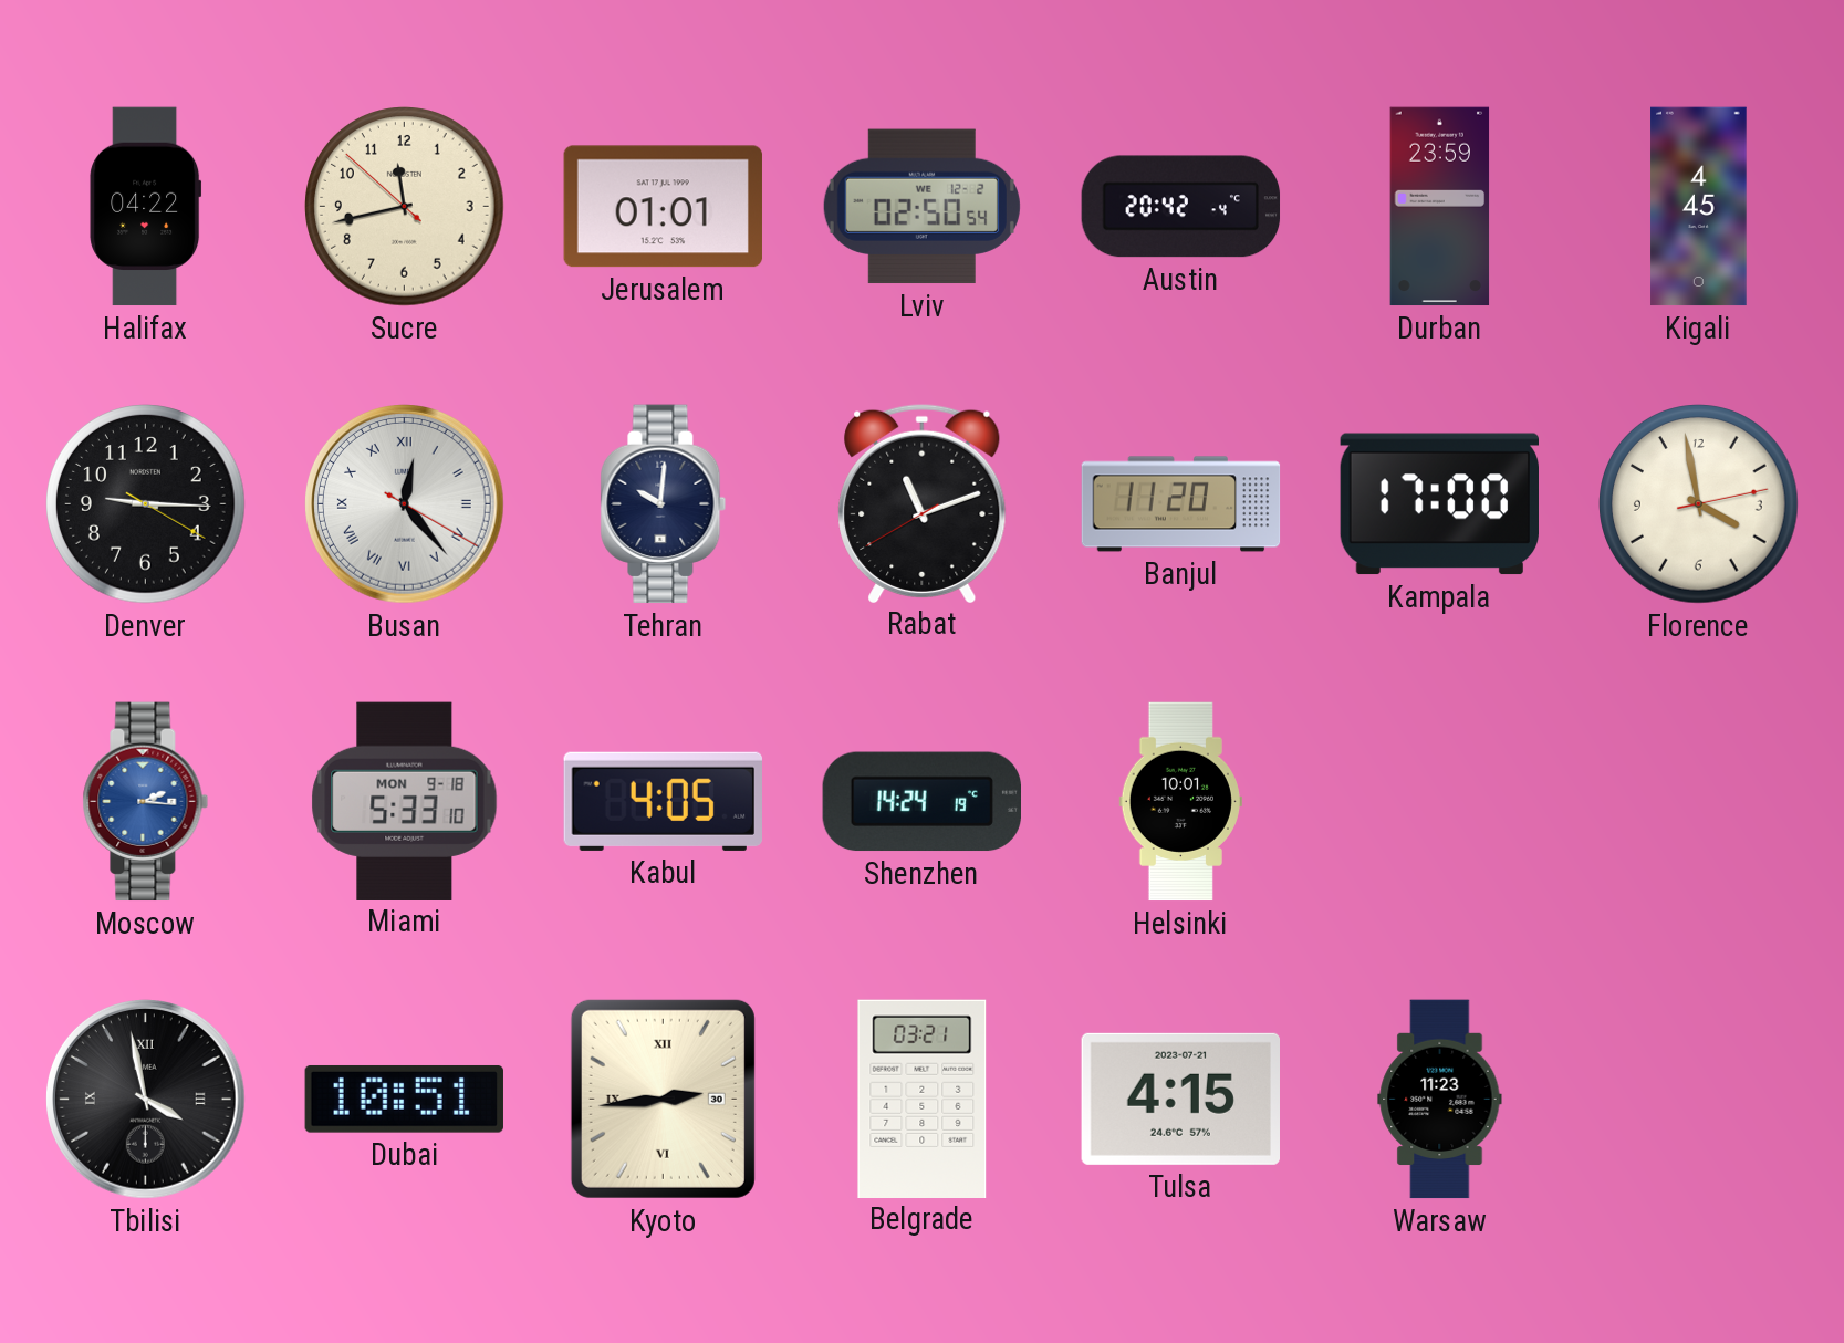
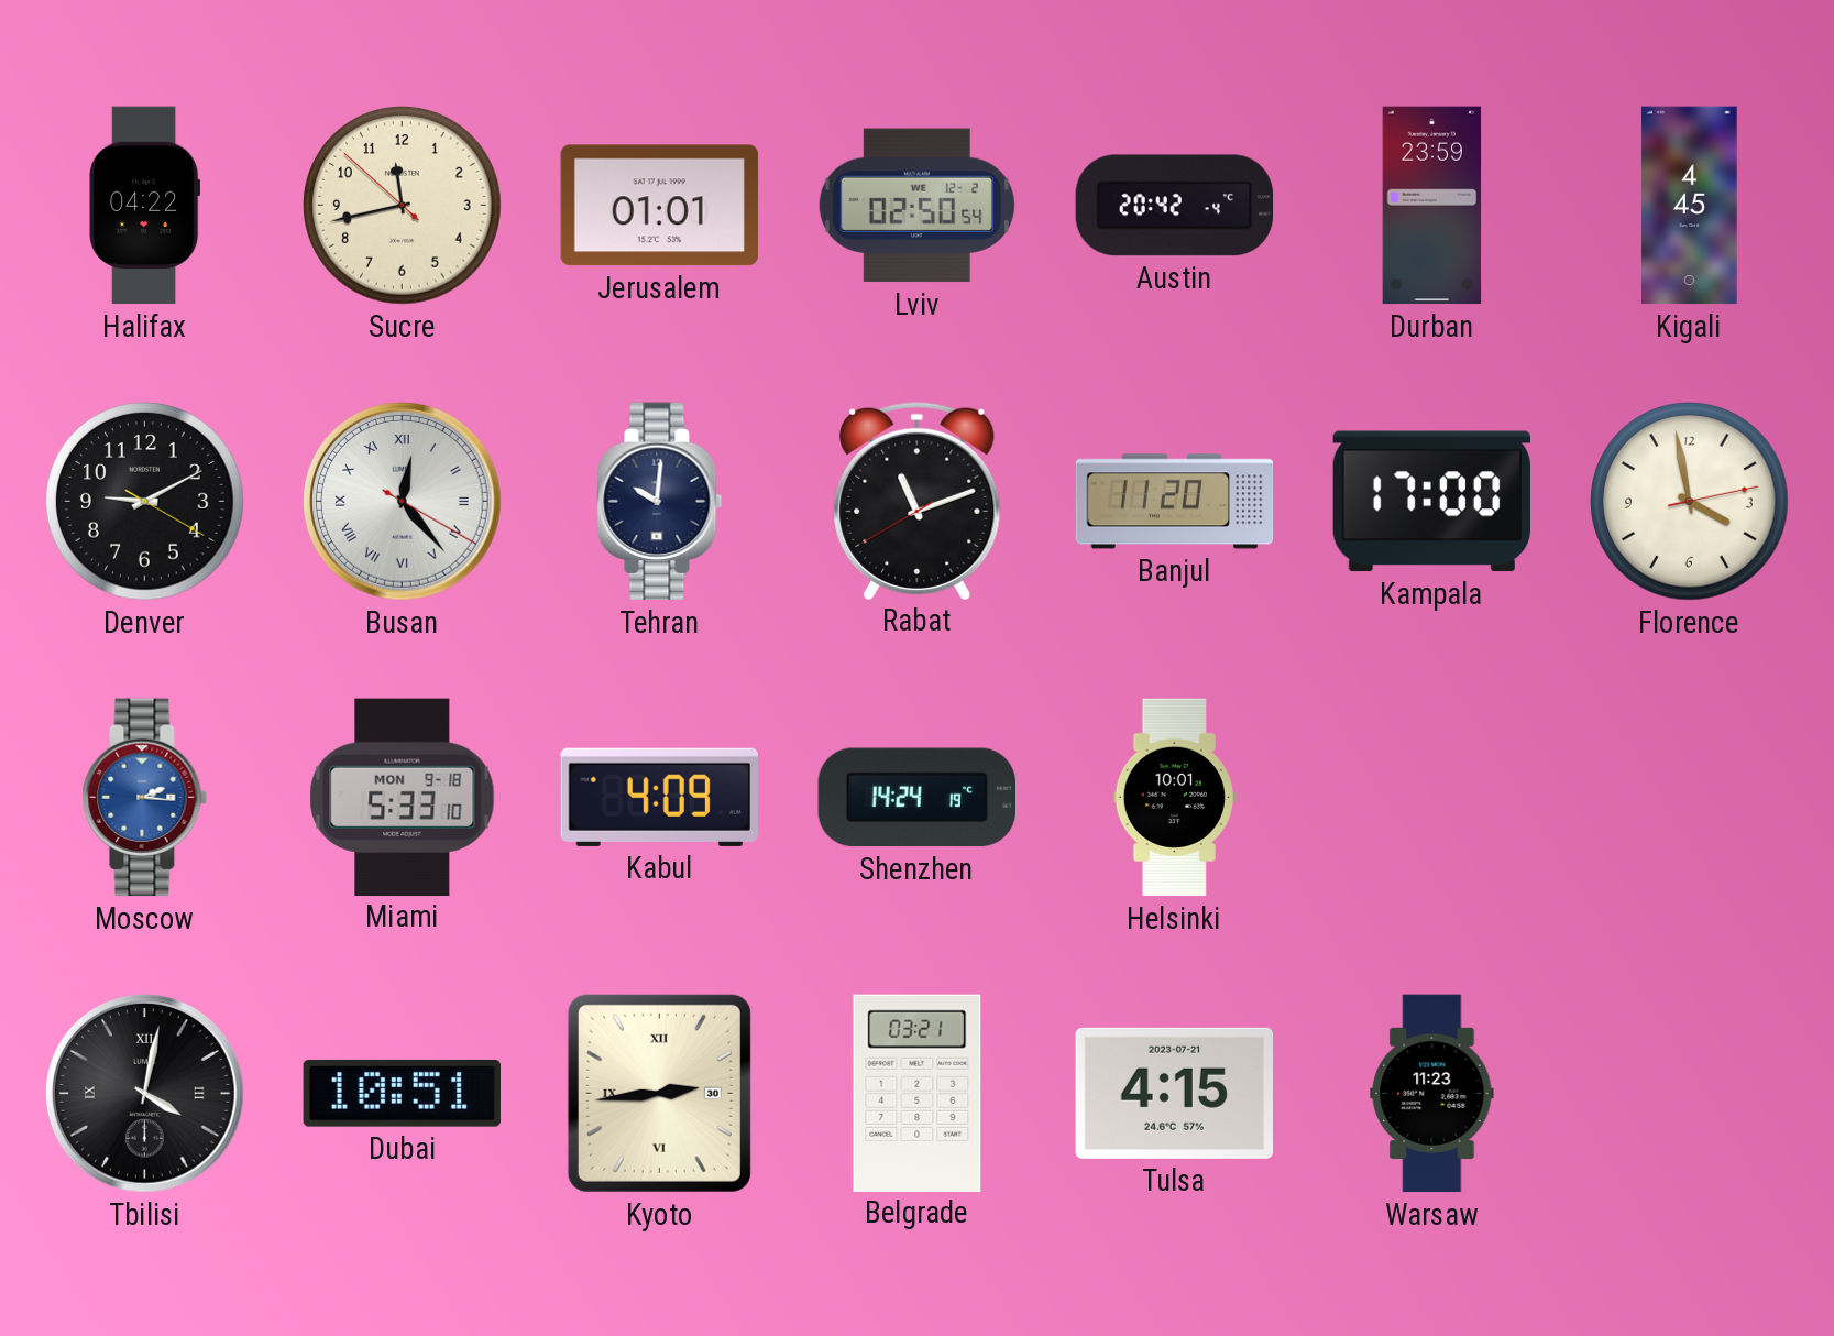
Denver: 9:15 -> 9:10
Kabul: 4:05 -> 4:09
Tbilisi: 3:58 -> 4:02
